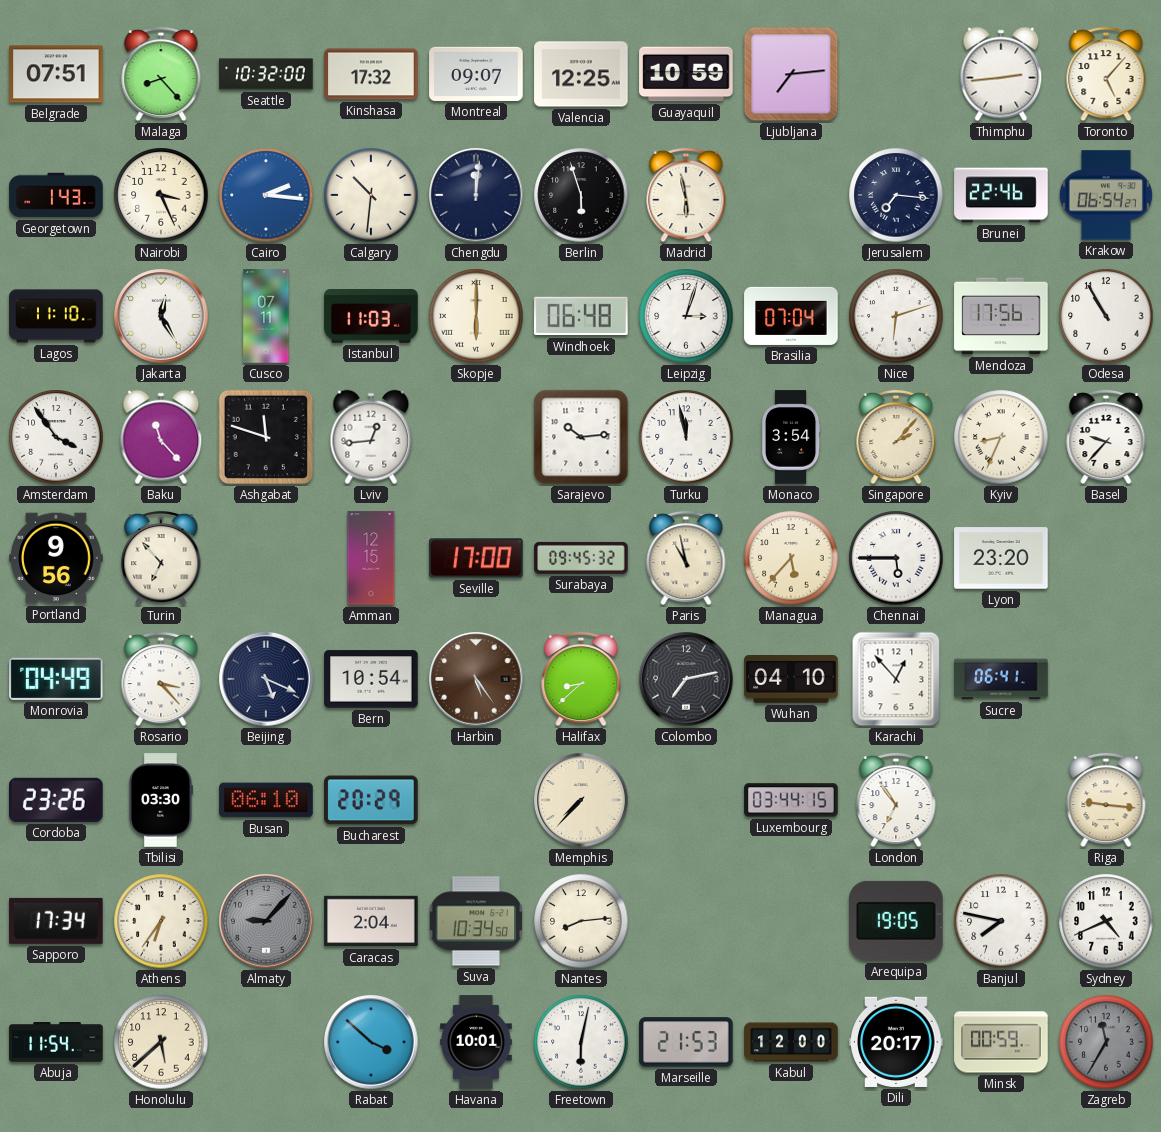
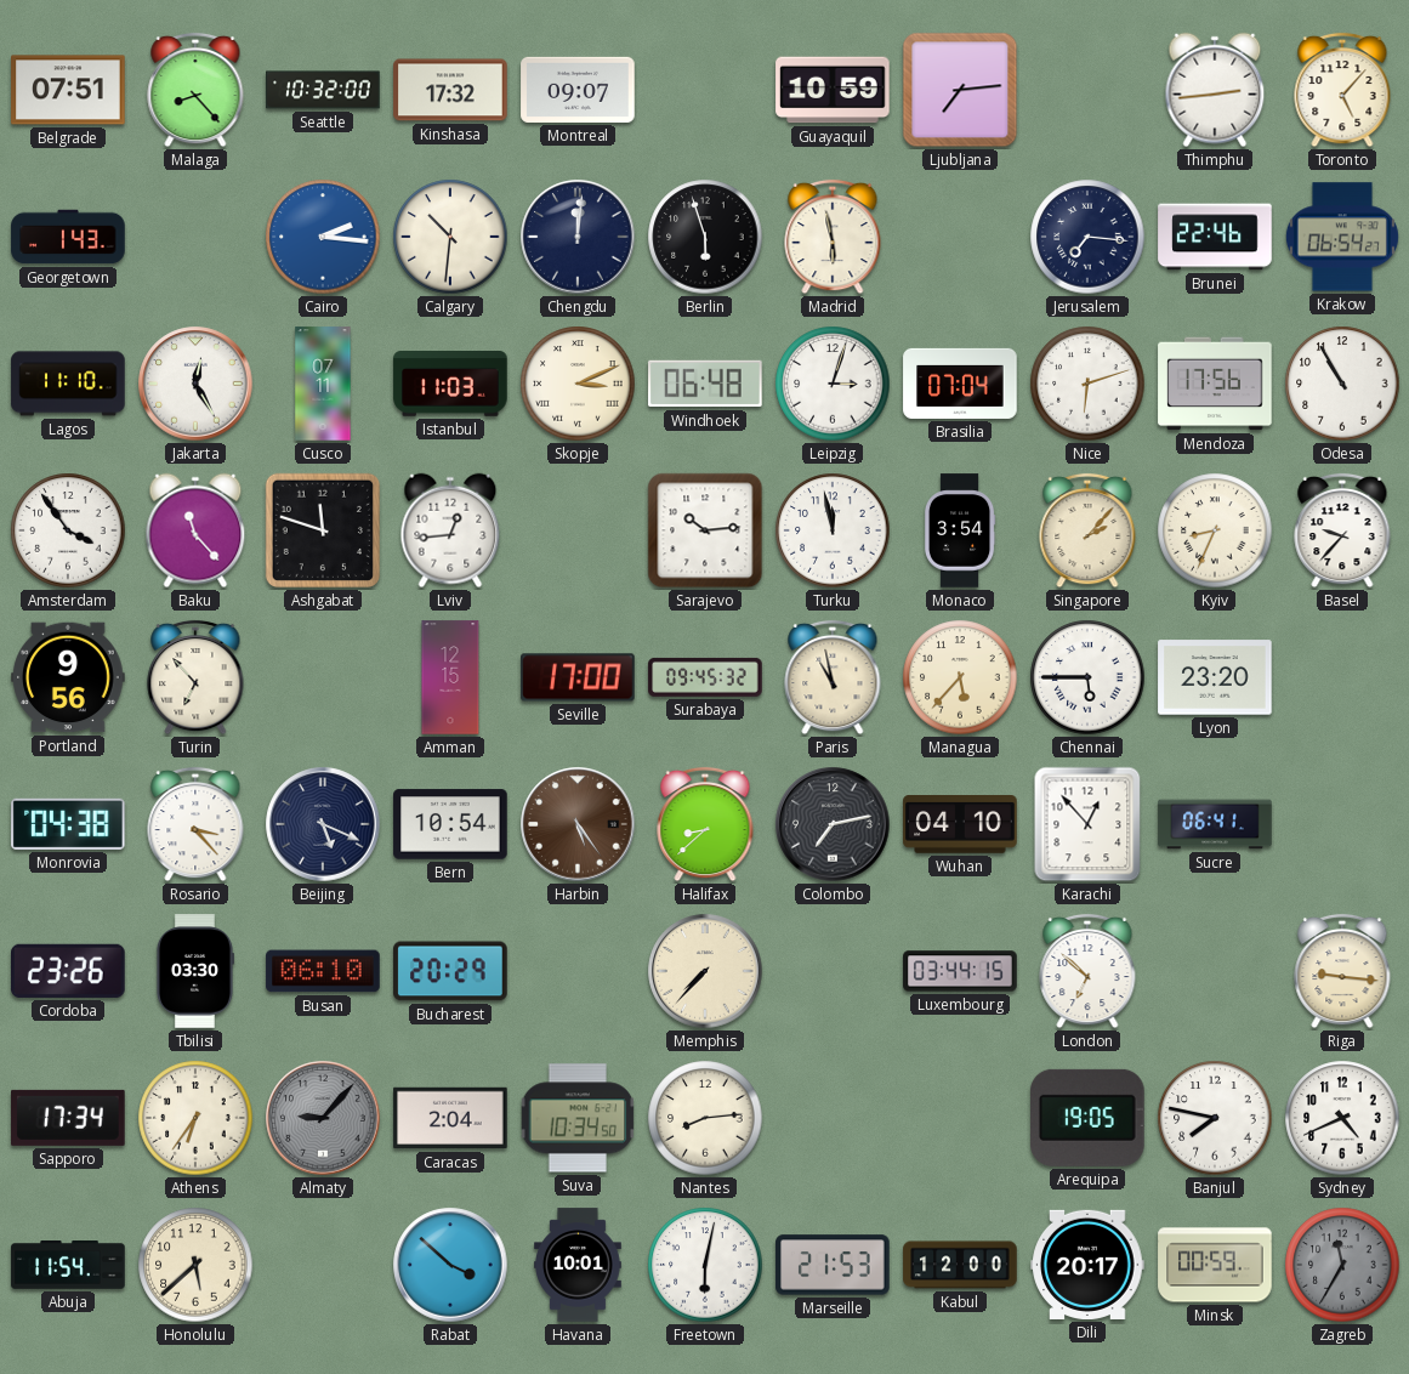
Valencia: 12:25 -> none
Nairobi: 3:26 -> none
Skopje: 6:00 -> 3:11
Monrovia: 04:49 -> 04:38
London: 6:54 -> 6:52
